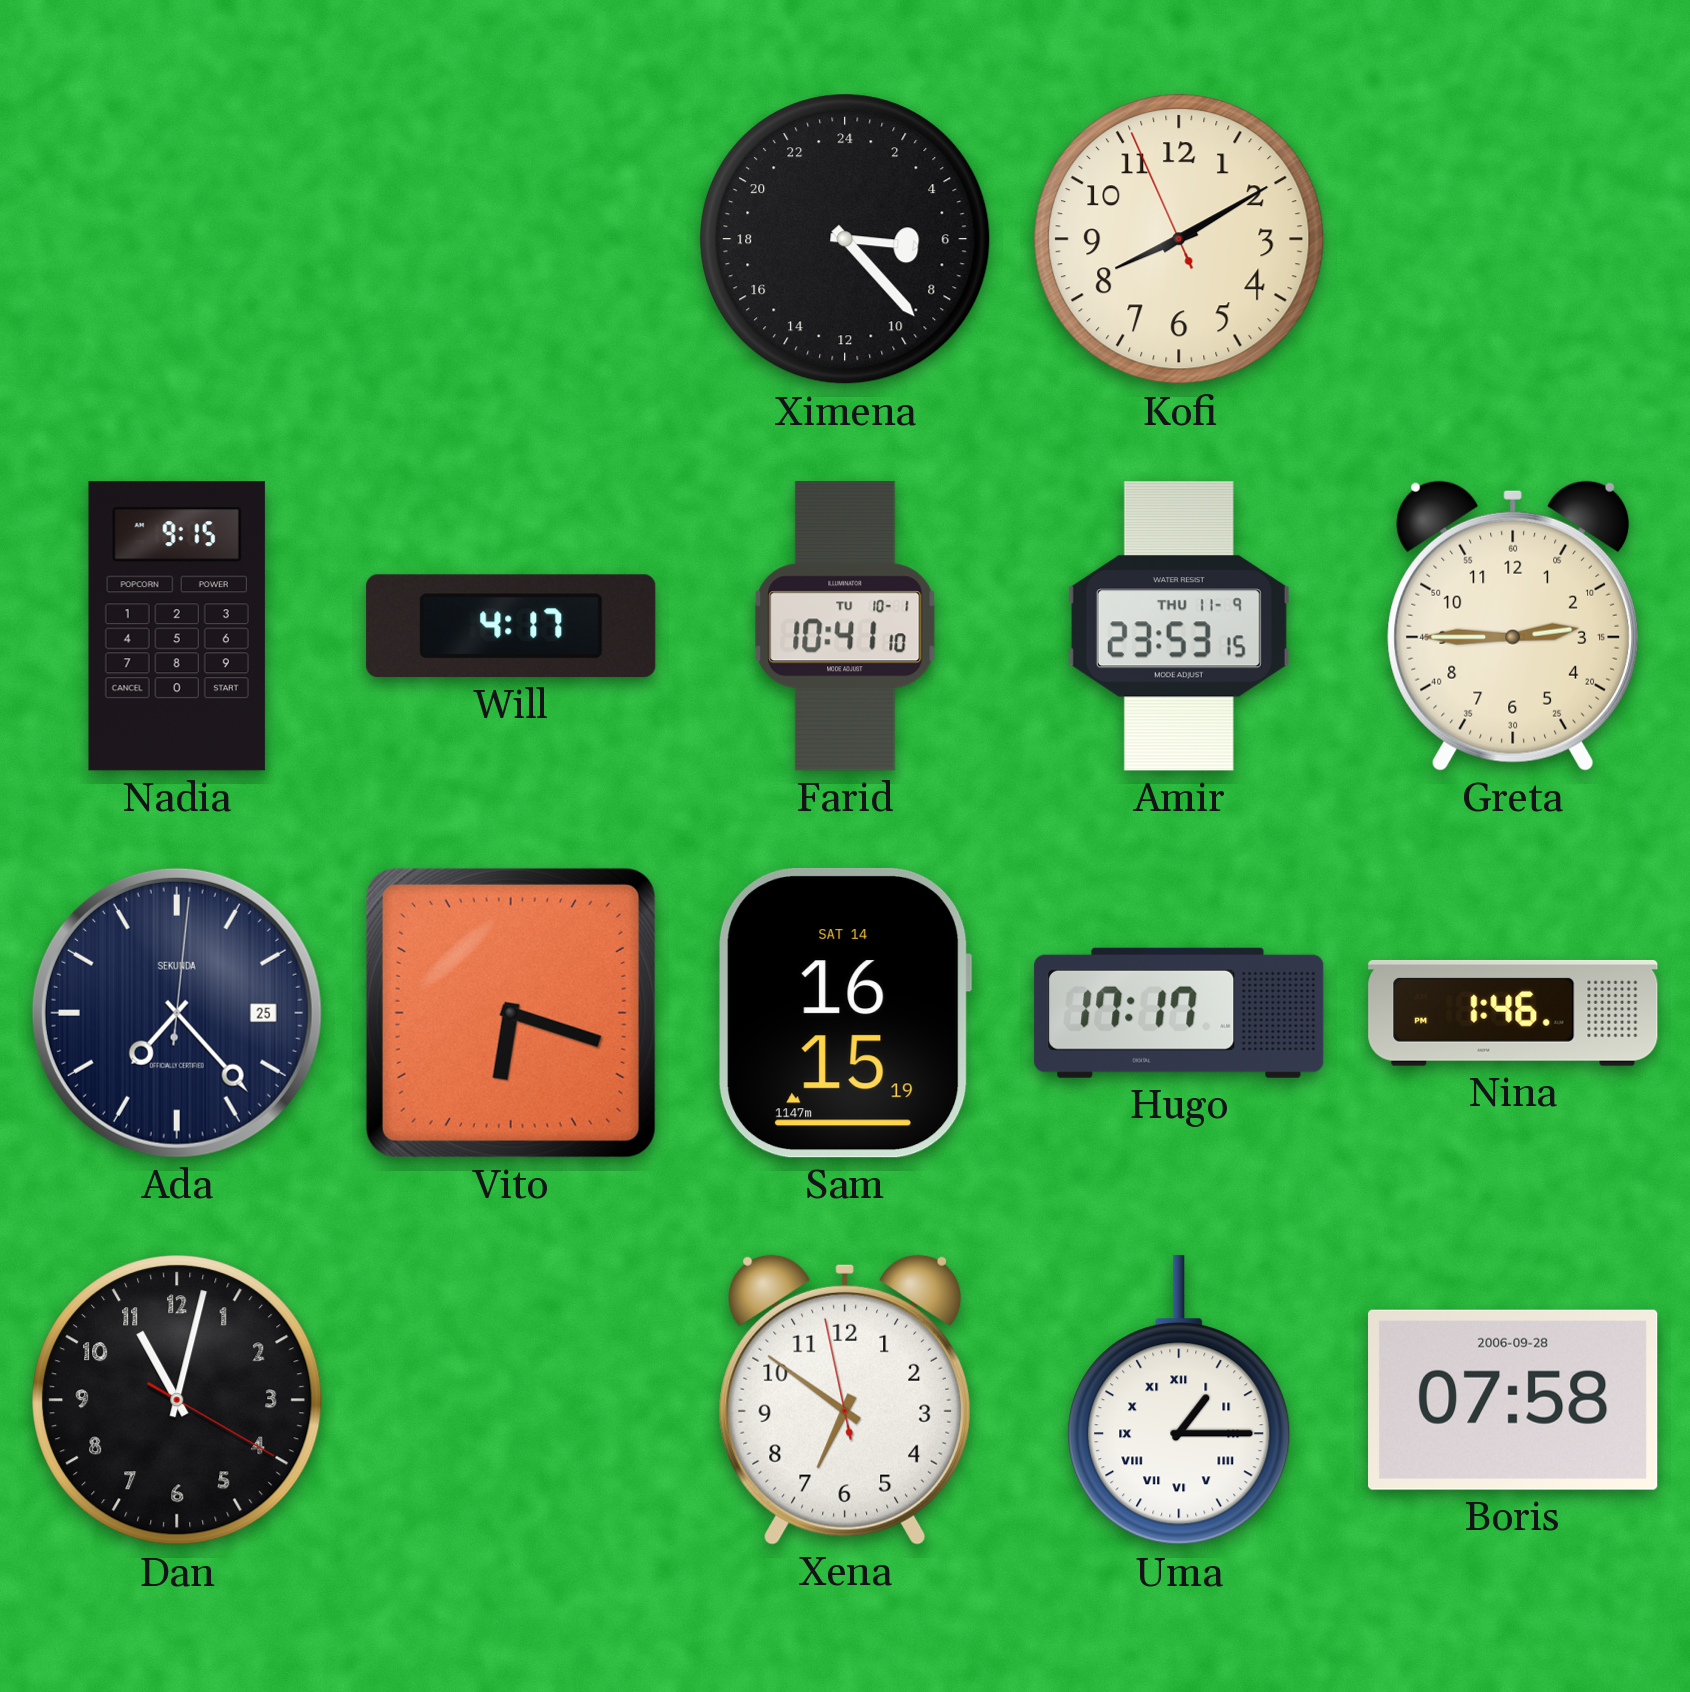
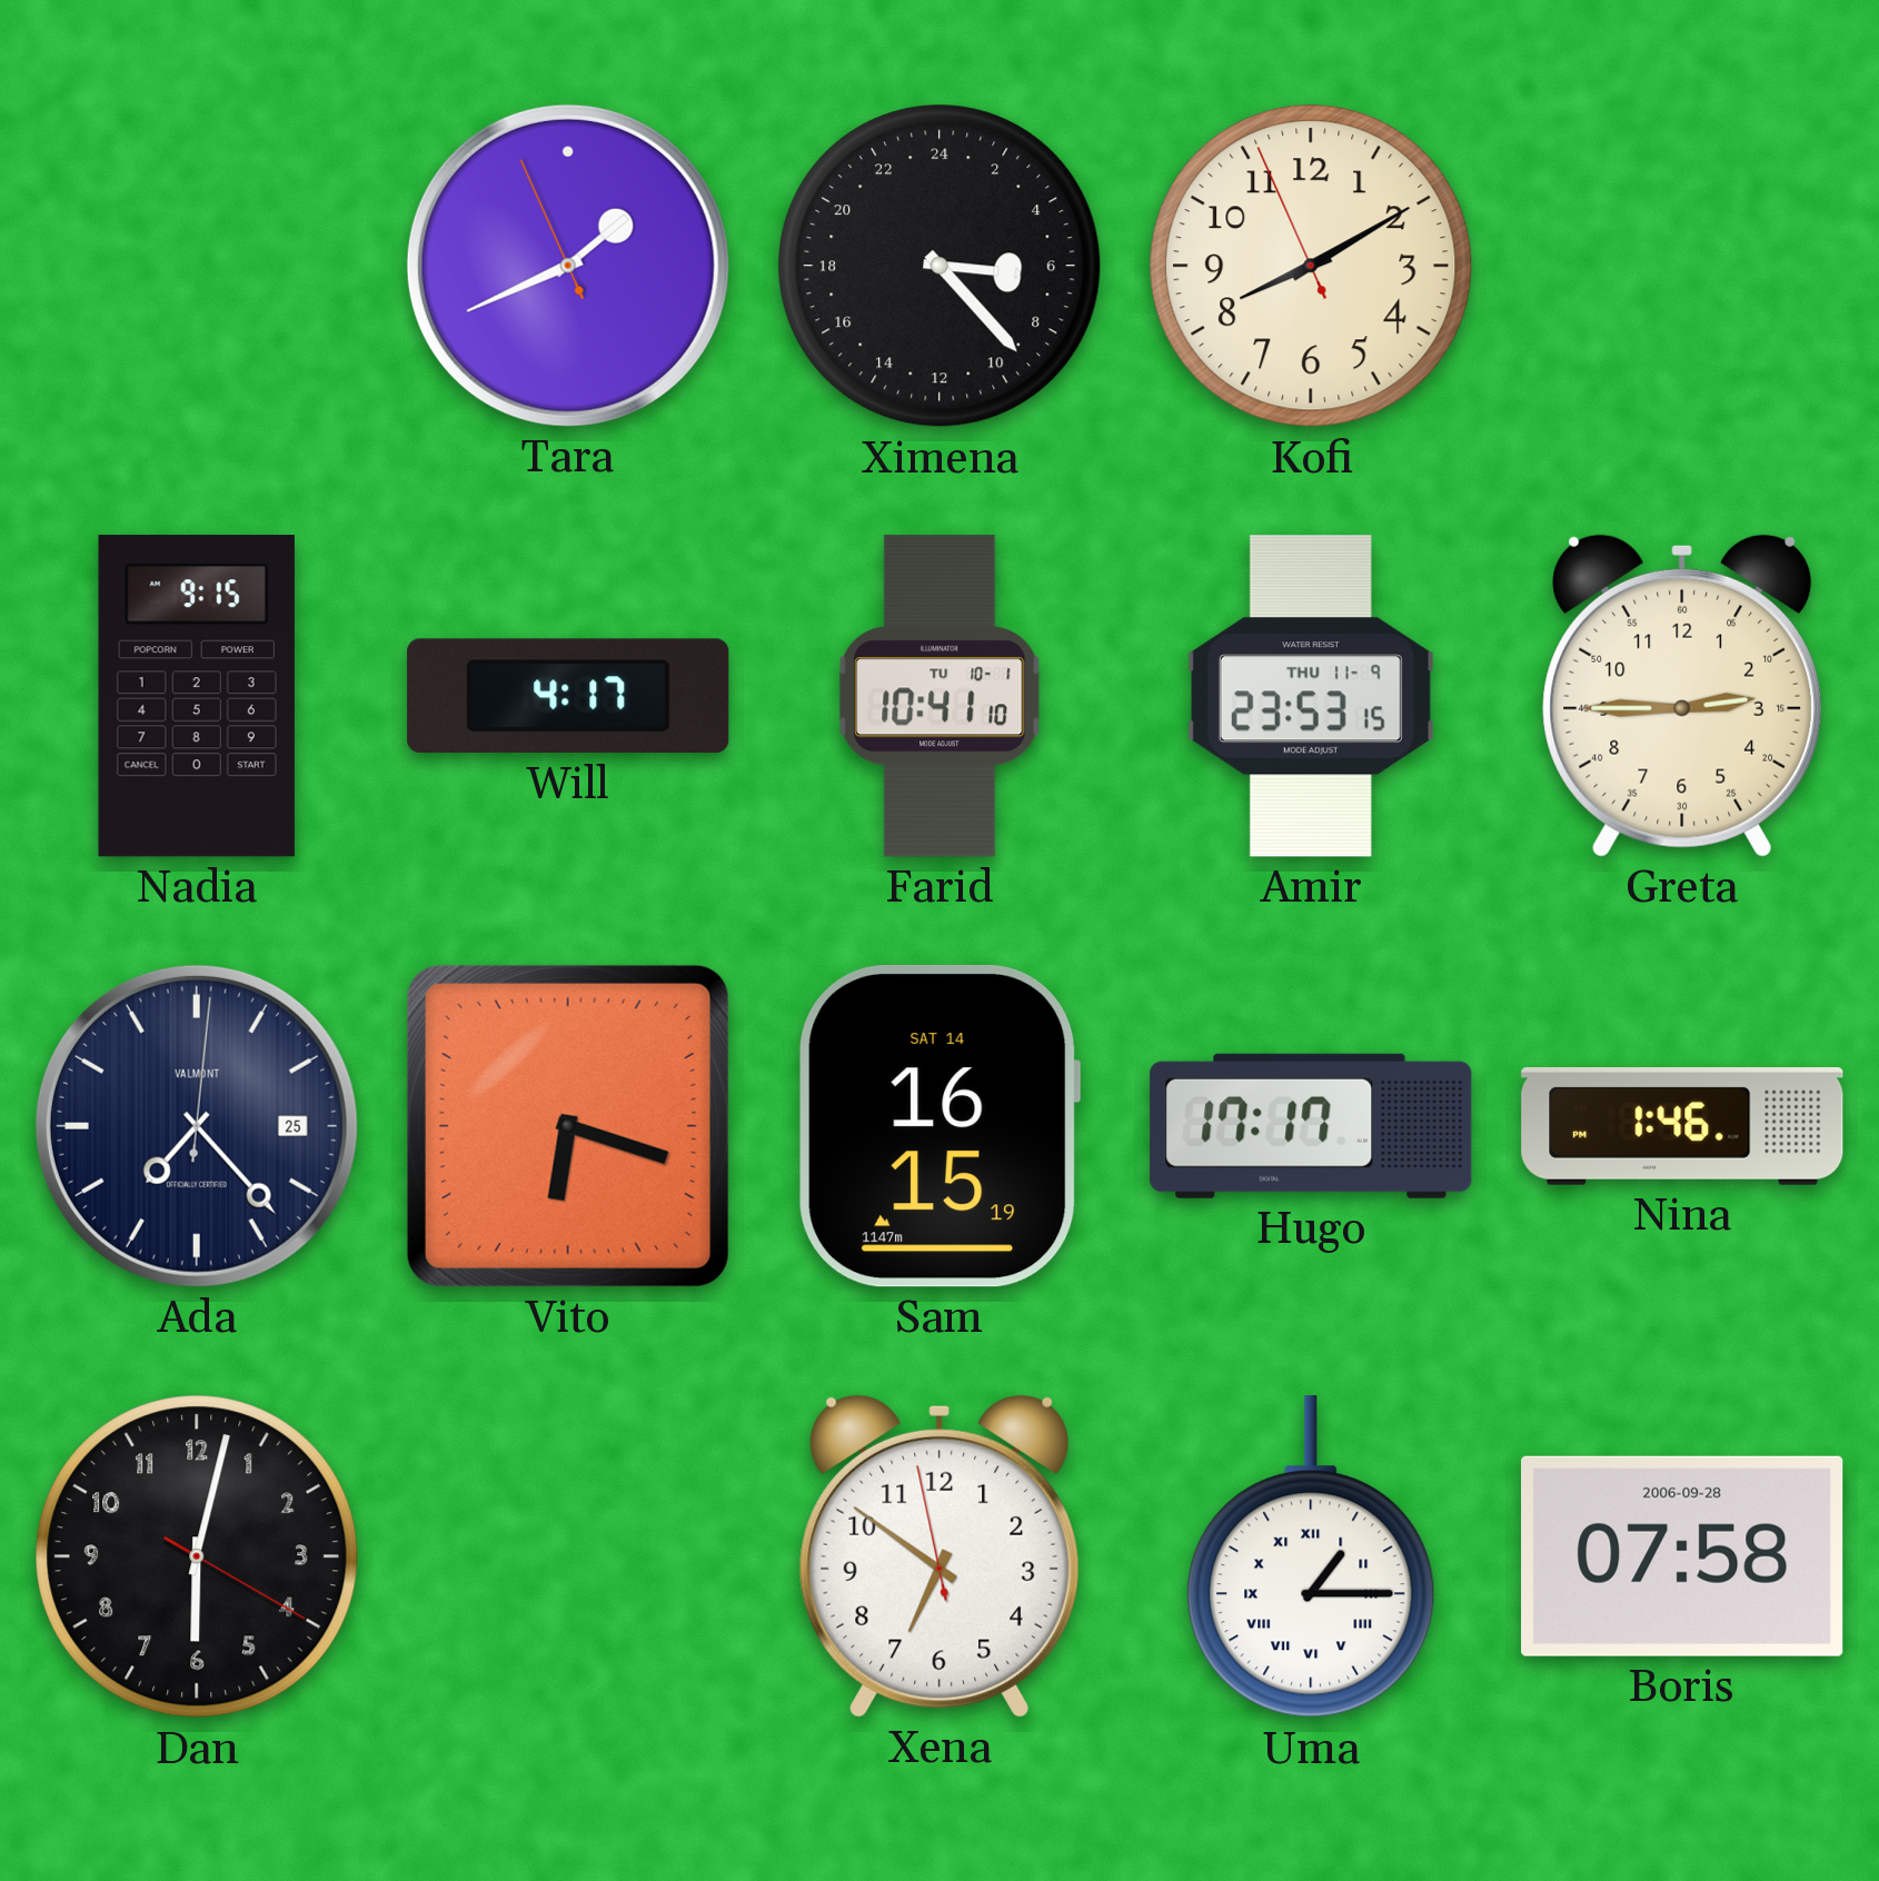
Tara: none -> 1:40
Ada brand: SEKUNDA -> VALMONT
Dan: 11:02 -> 6:02
